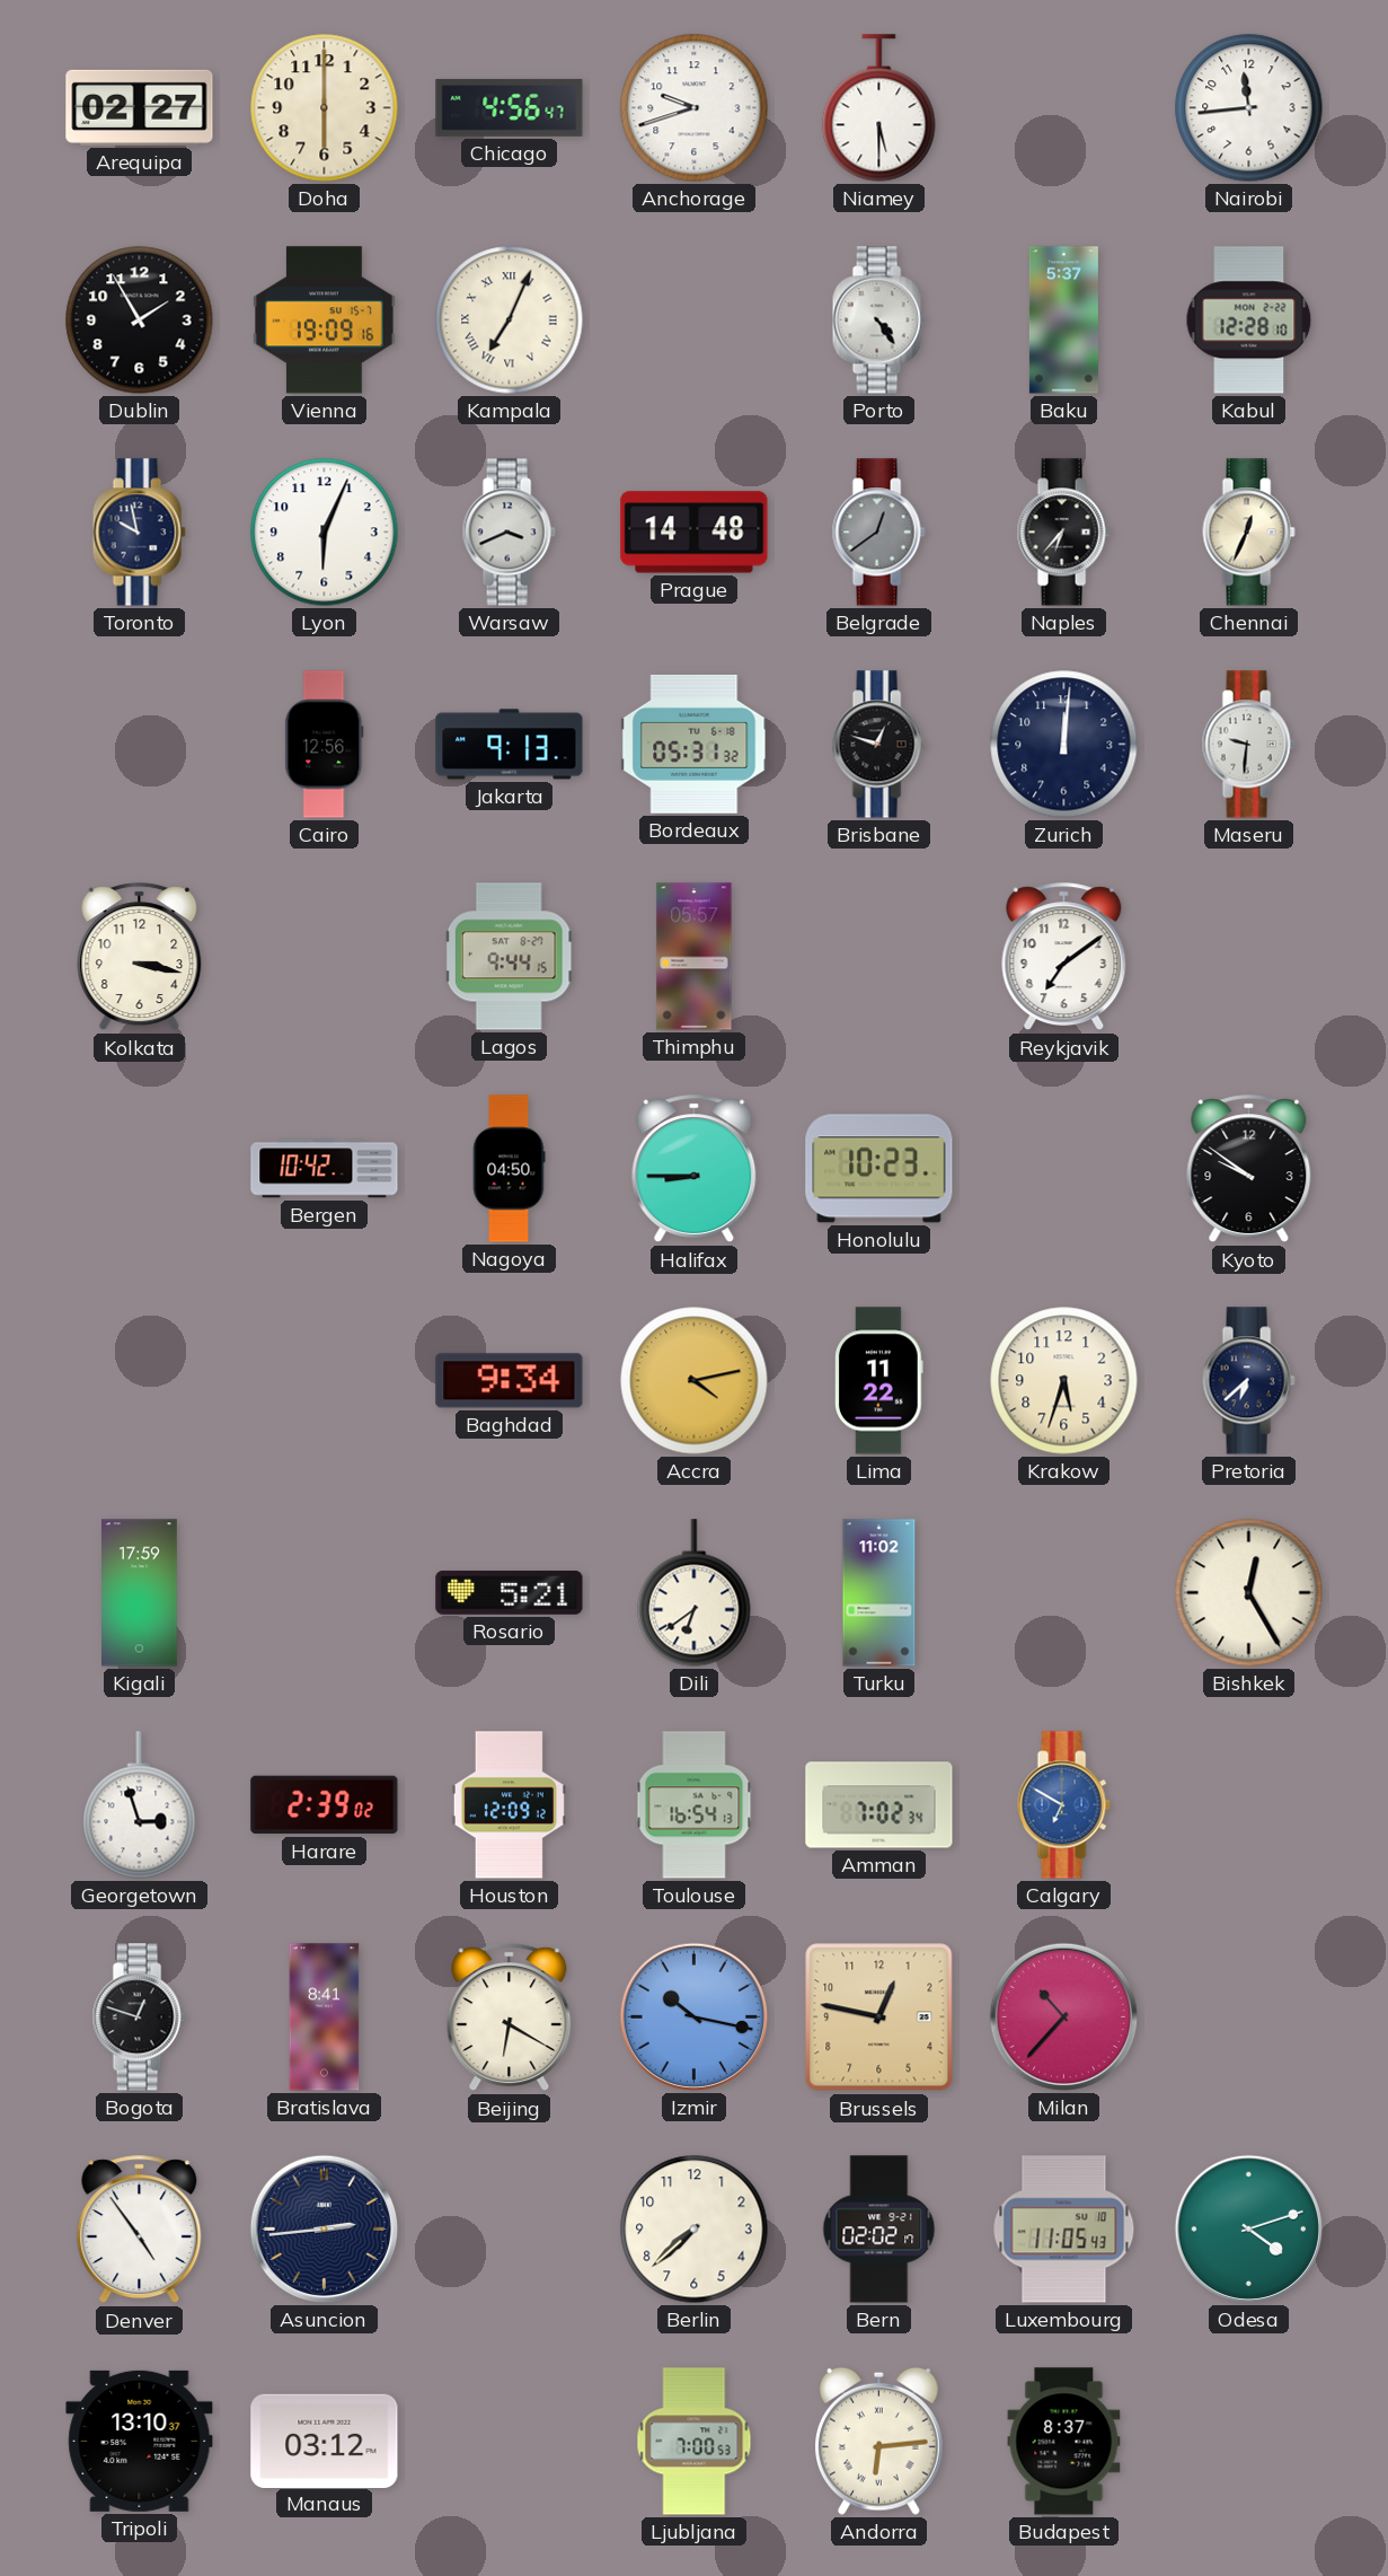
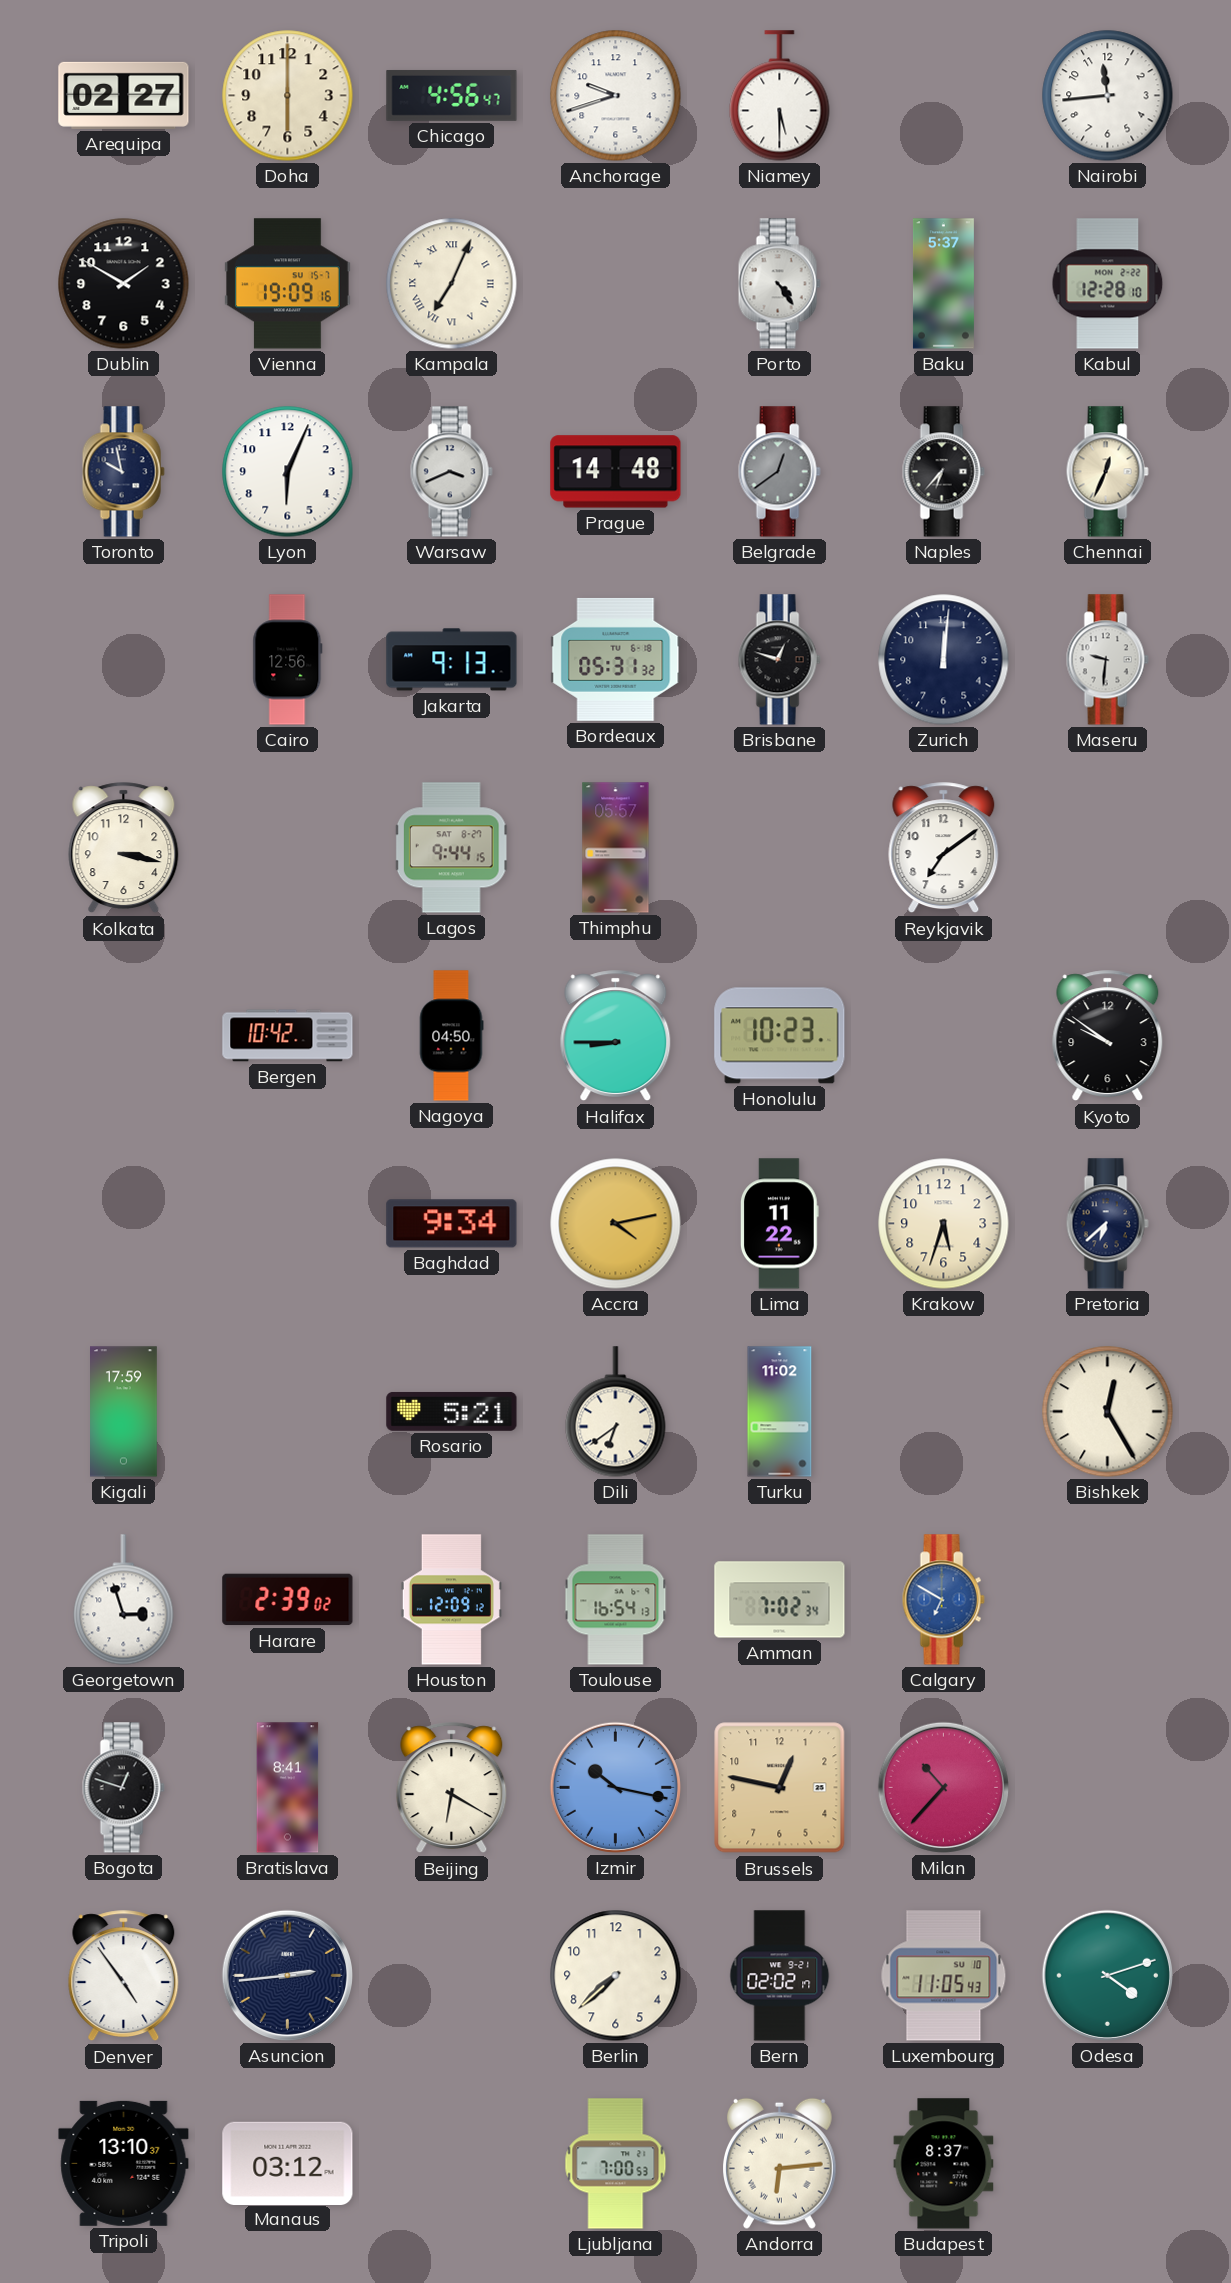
Dublin: 1:55 -> 1:50
